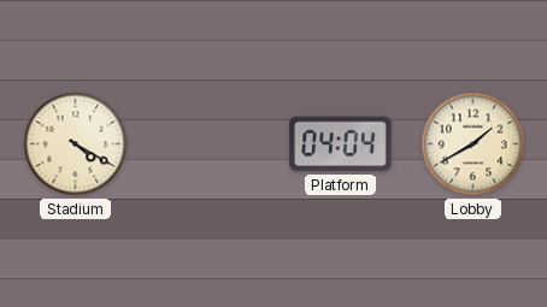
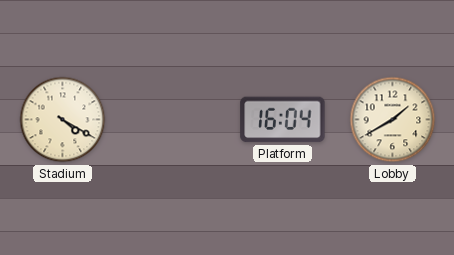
Platform: 04:04 -> 16:04
